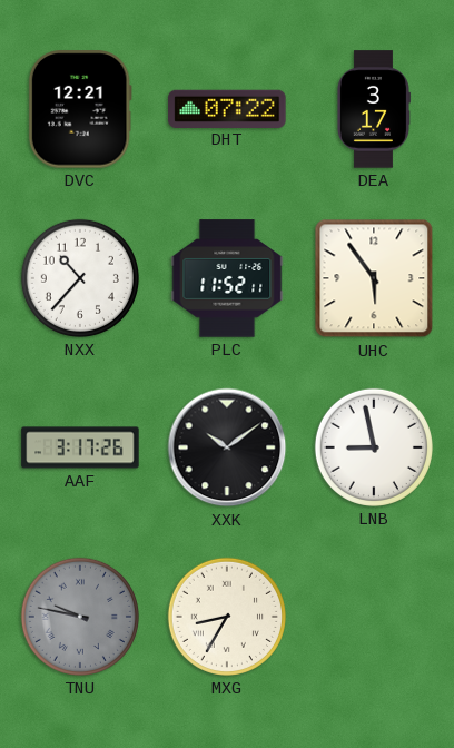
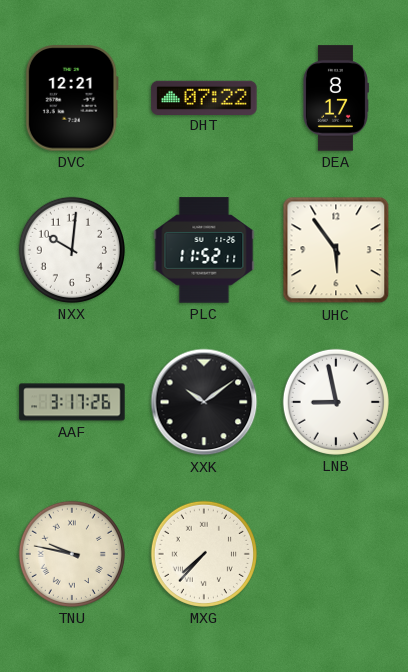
DEA: 3:17 -> 8:17
NXX: 10:37 -> 10:01
TNU dial: grey -> cream
MXG: 8:35 -> 7:37
